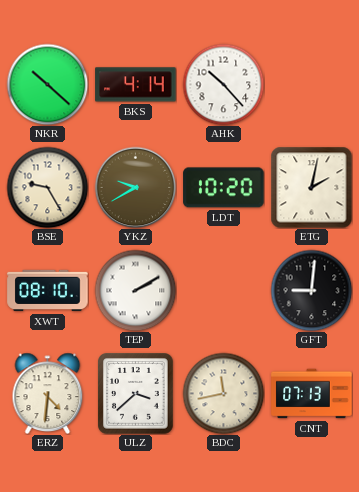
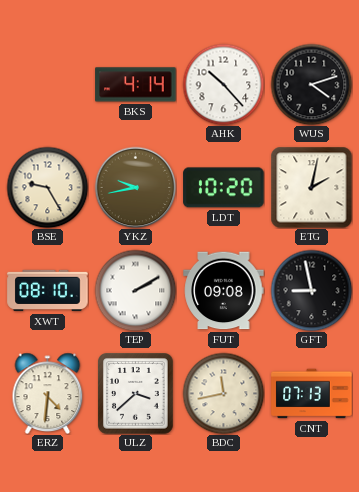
NKR: 10:22 -> none
WUS: none -> 4:12
YKZ: 9:40 -> 9:43
FUT: none -> 09:08
GFT: 9:01 -> 8:58
